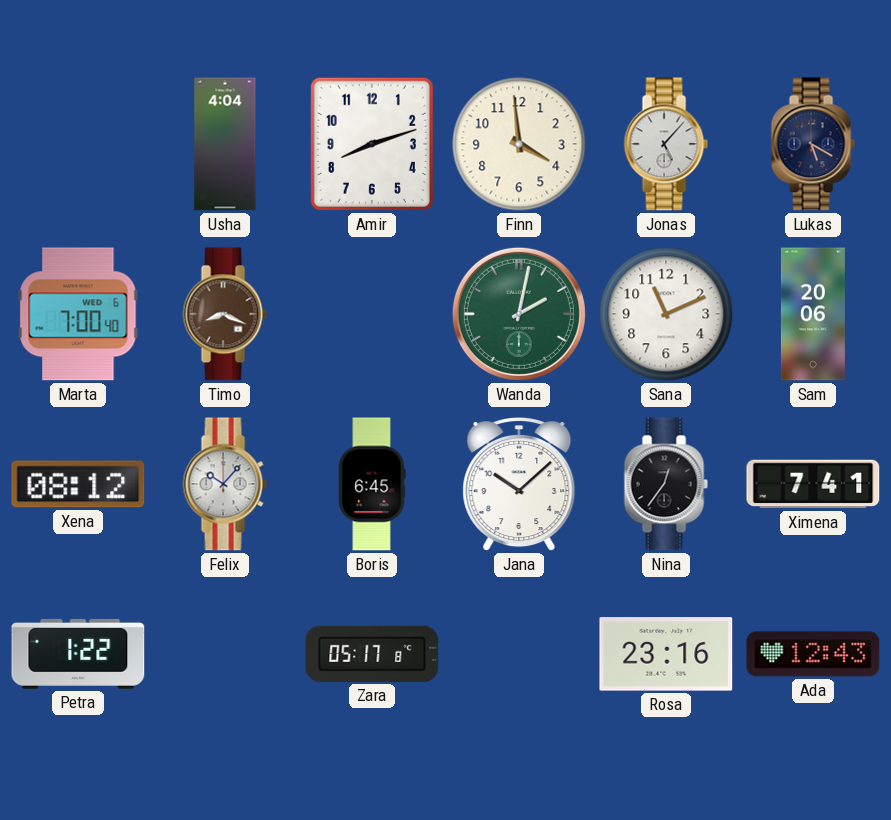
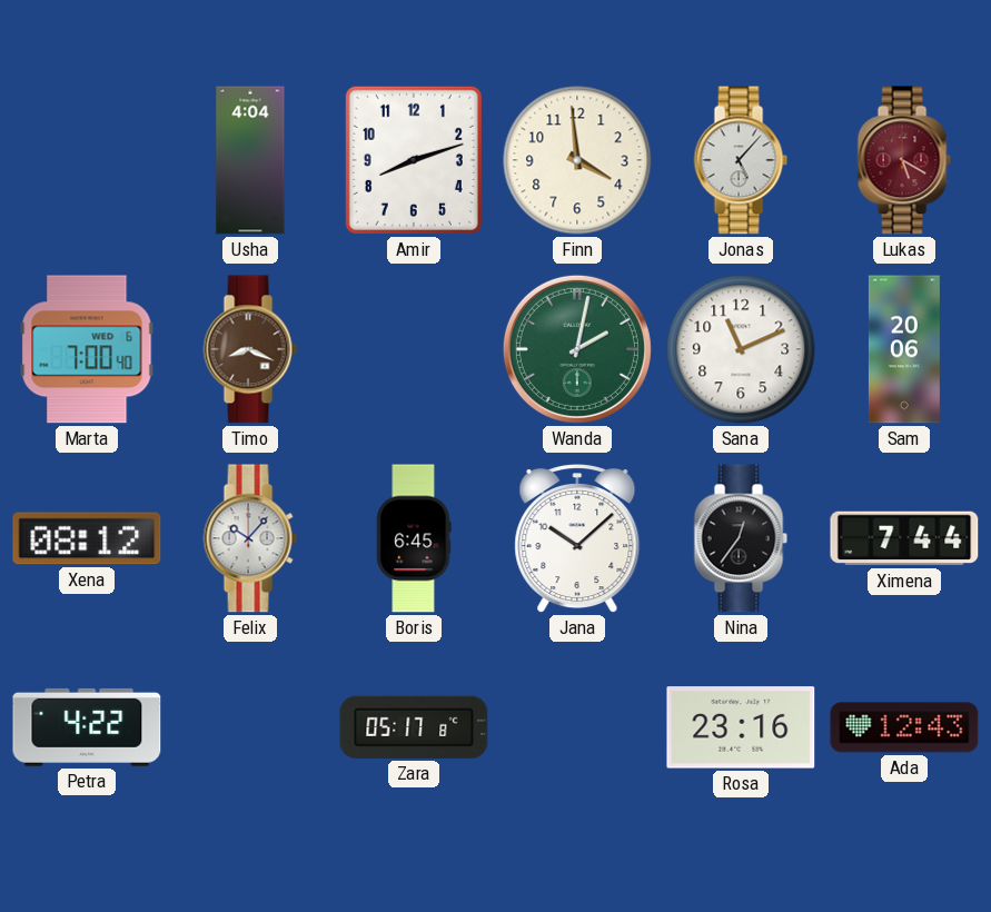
Lukas dial: navy -> burgundy
Ximena: 7:41 -> 7:44
Petra: 1:22 -> 4:22
